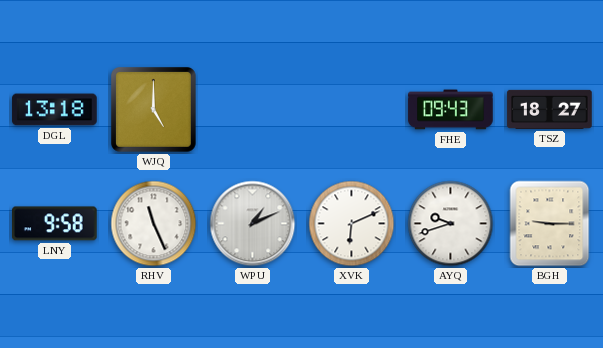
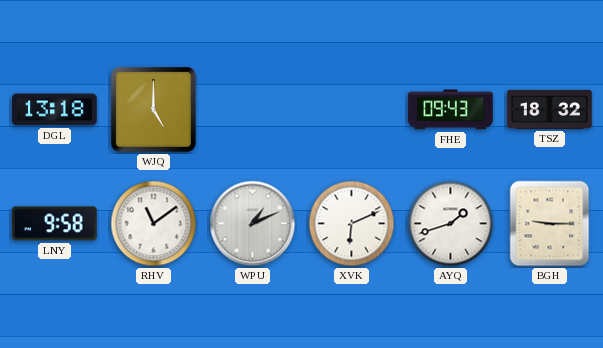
TSZ: 18:27 -> 18:32
RHV: 11:26 -> 11:09
AYQ: 9:42 -> 1:42
